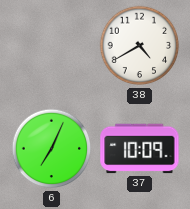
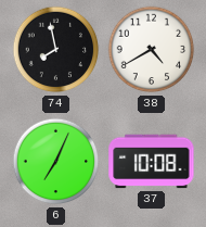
74: none -> 7:58
37: 10:09 -> 10:08
